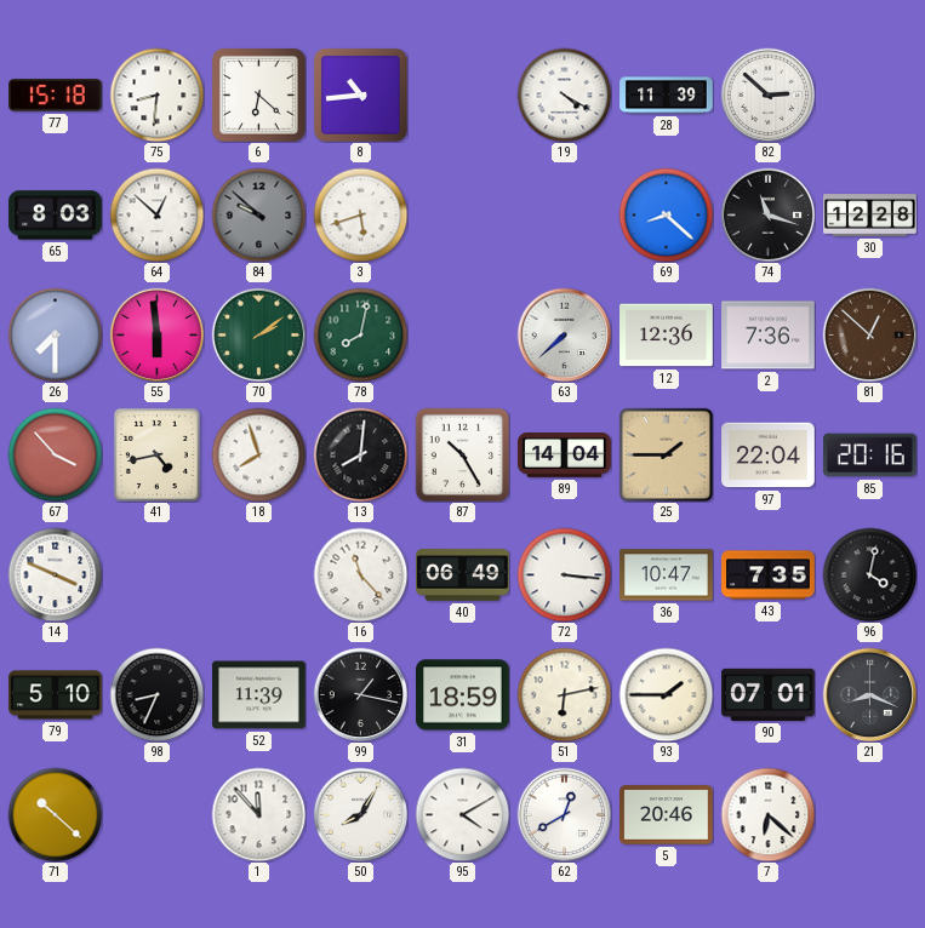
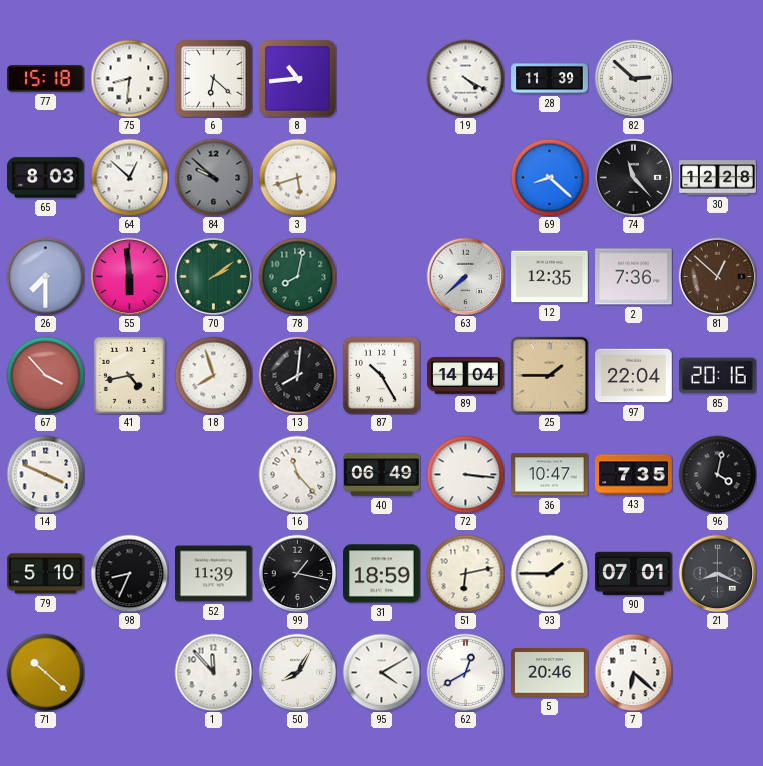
74: 11:18 -> 11:23
12: 12:36 -> 12:35
